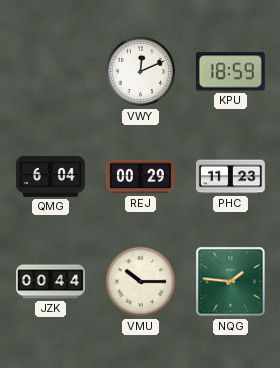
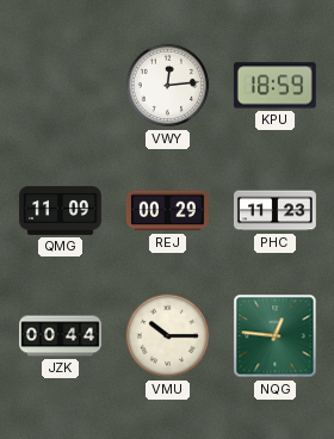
VWY: 12:11 -> 12:14
QMG: 6:04 -> 11:09
NQG: 1:46 -> 12:46
